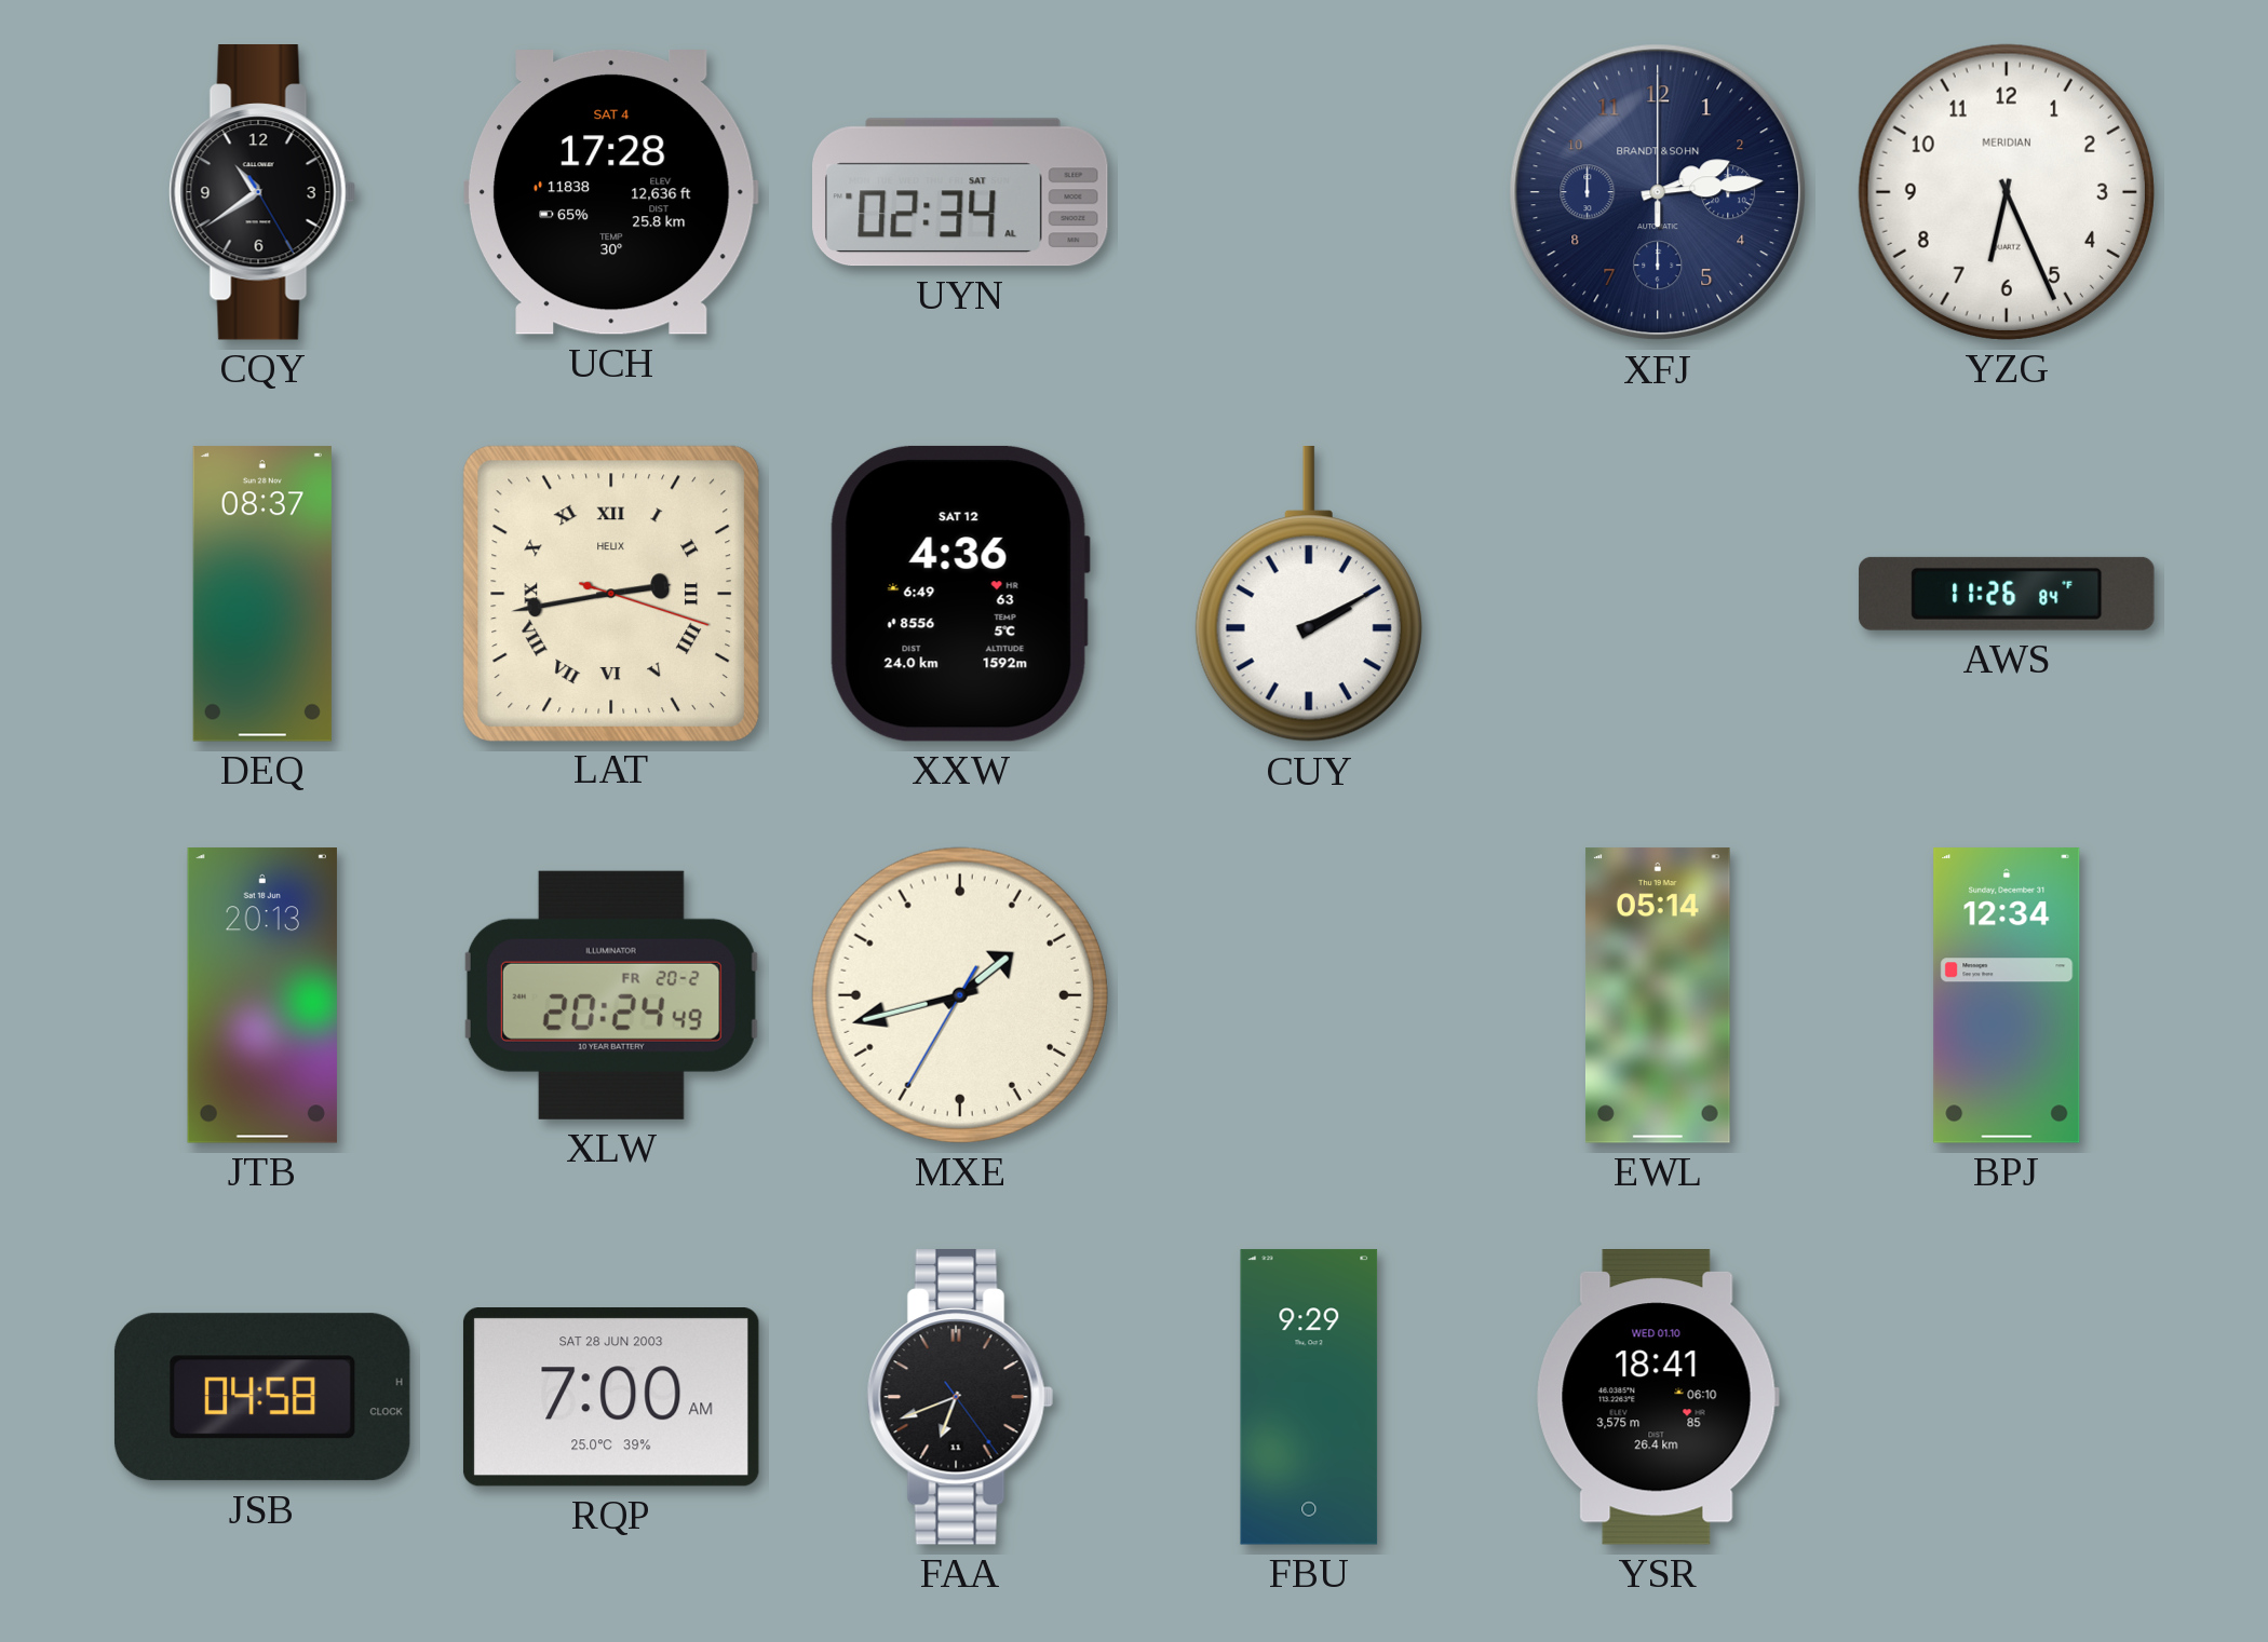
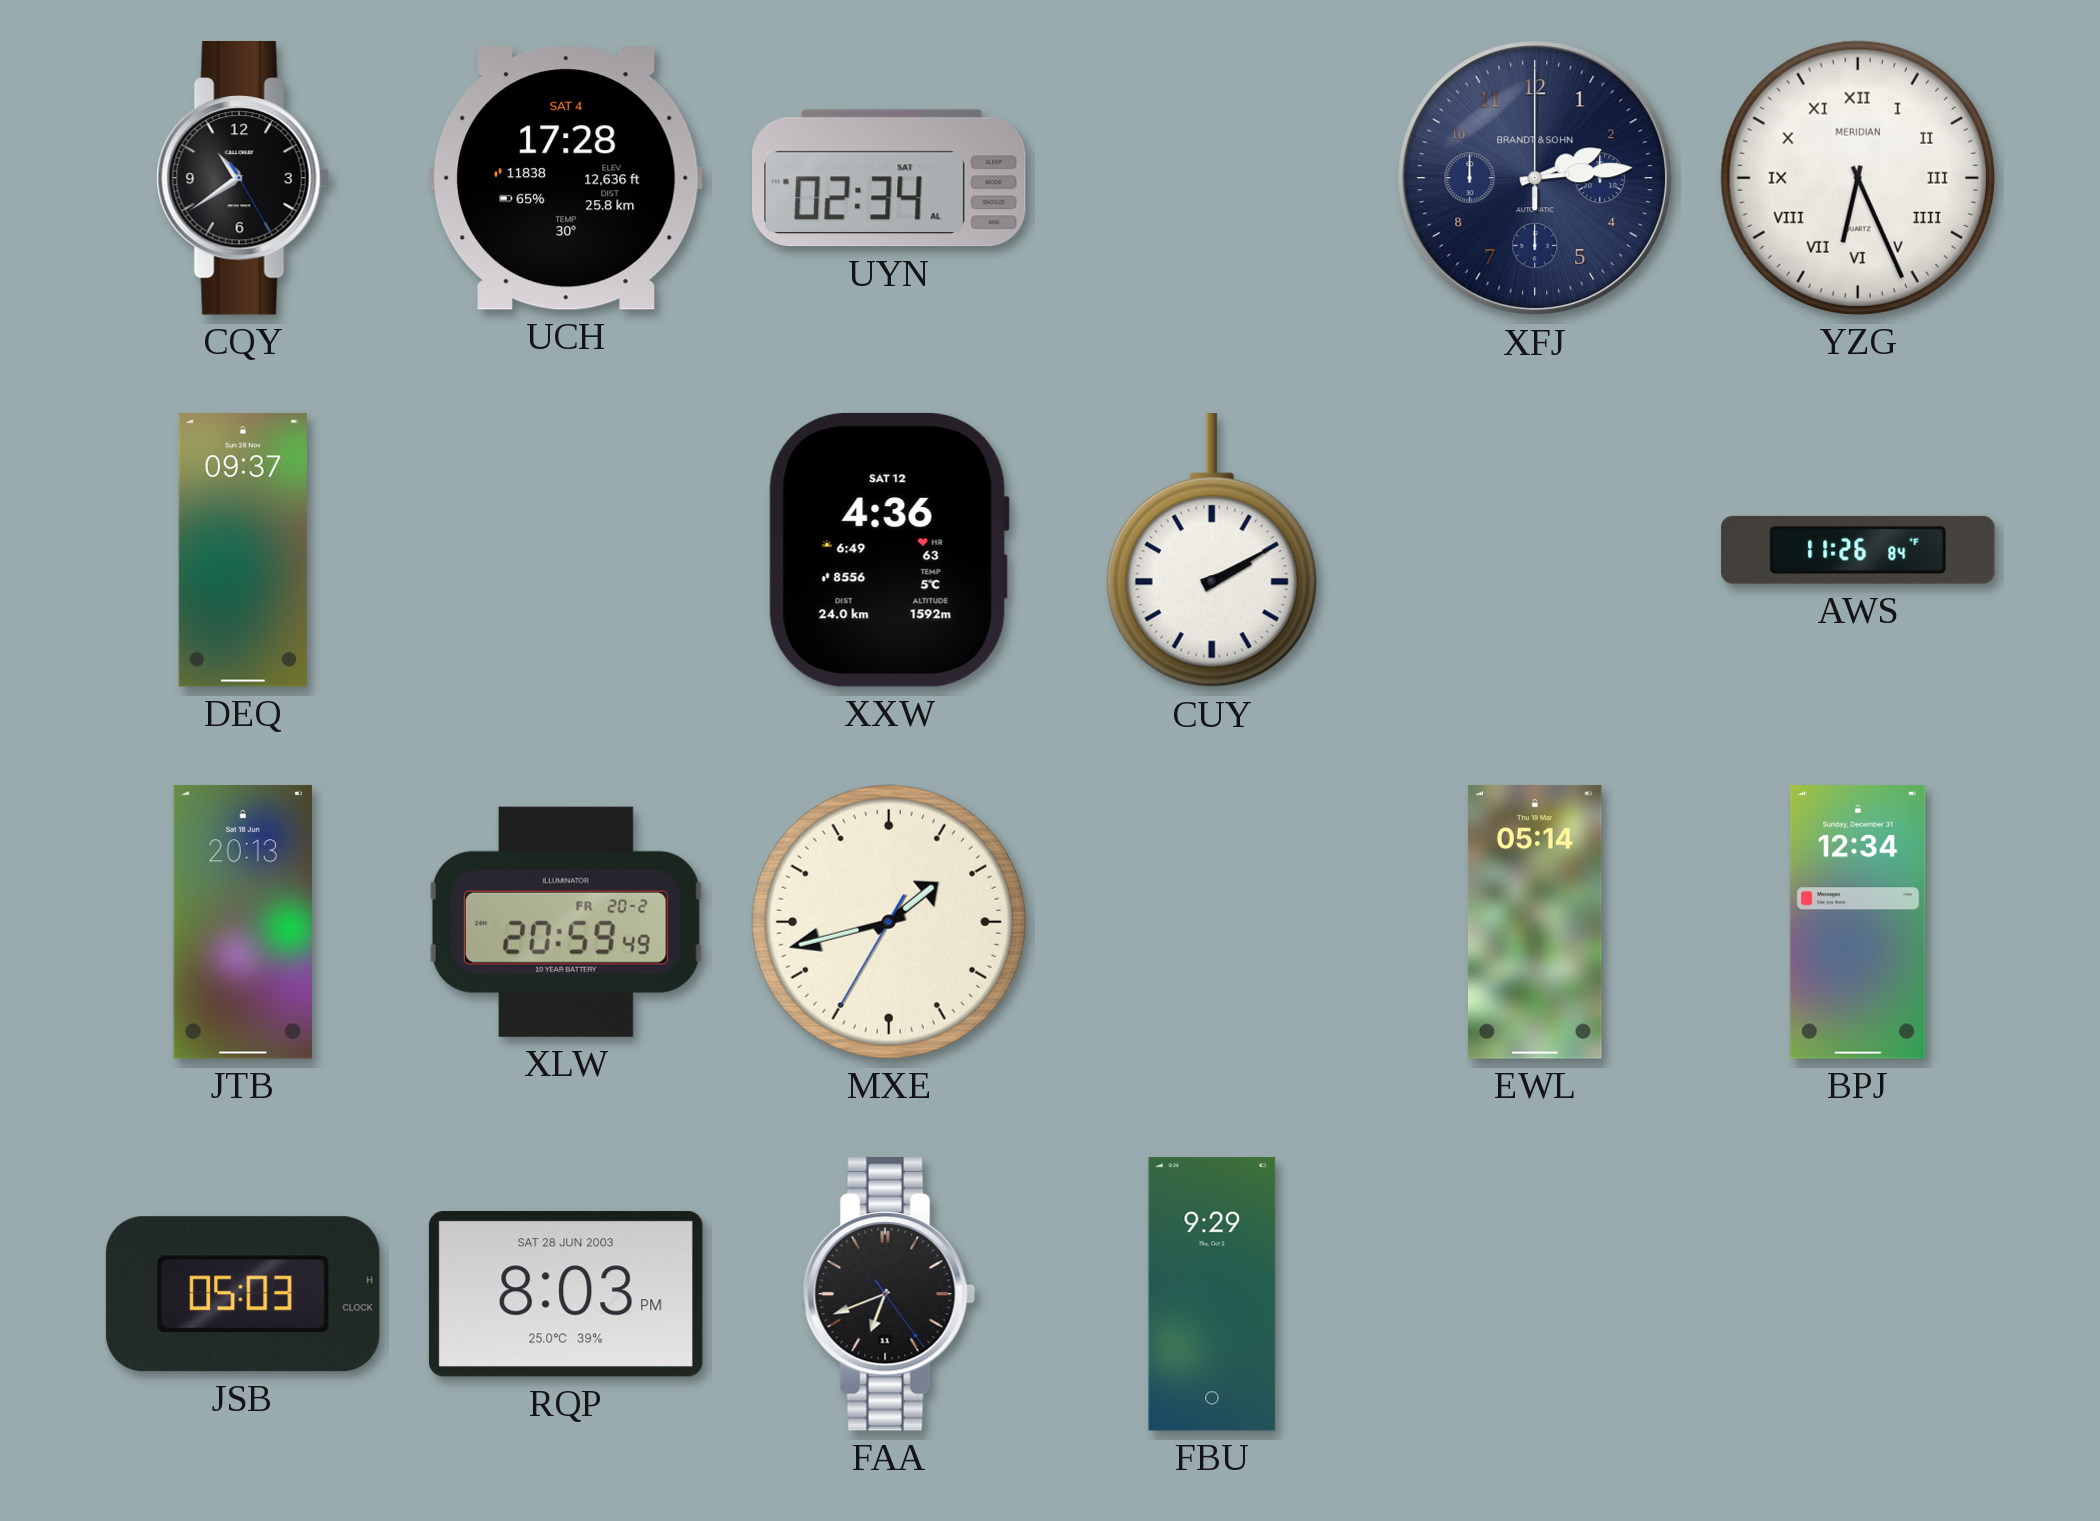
YZG numerals: Arabic -> Roman
DEQ: 08:37 -> 09:37
LAT: 2:43 -> none
XLW: 20:24 -> 20:59
JSB: 04:58 -> 05:03
RQP: 7:00 -> 8:03
YSR: 18:41 -> none
